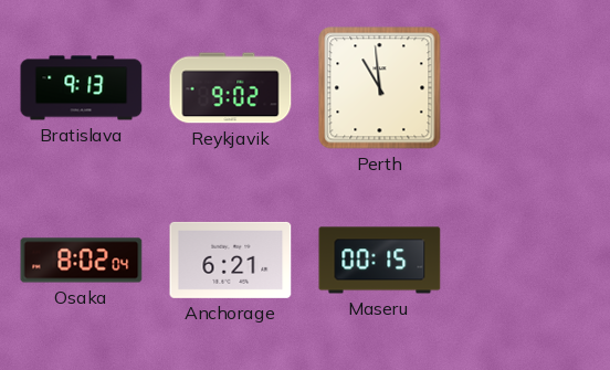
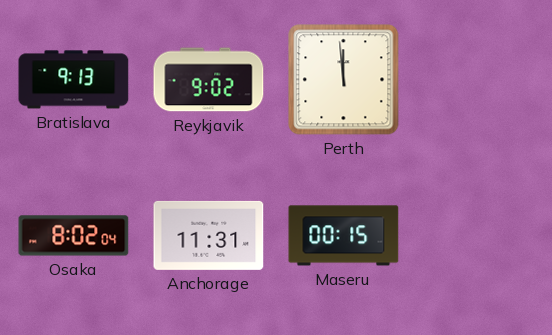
Perth: 10:59 -> 11:59
Anchorage: 6:21 -> 11:31
